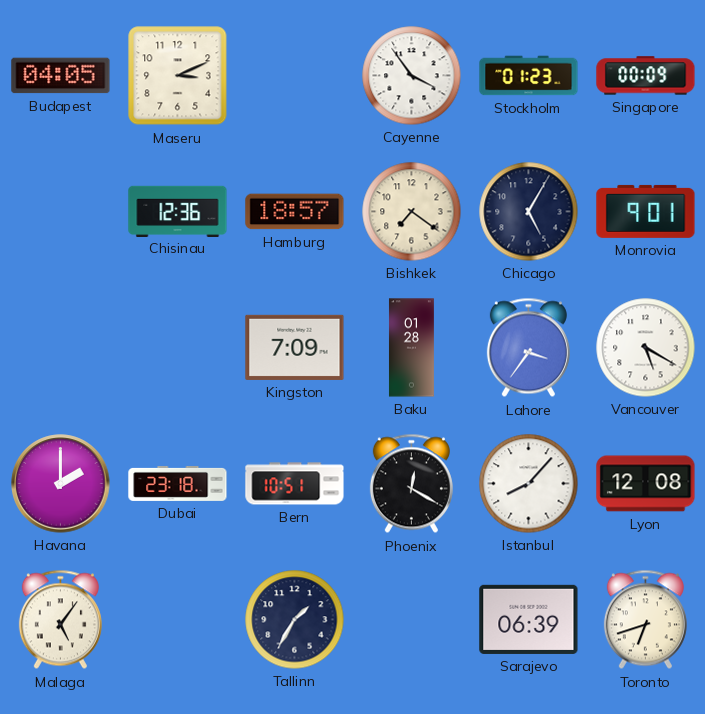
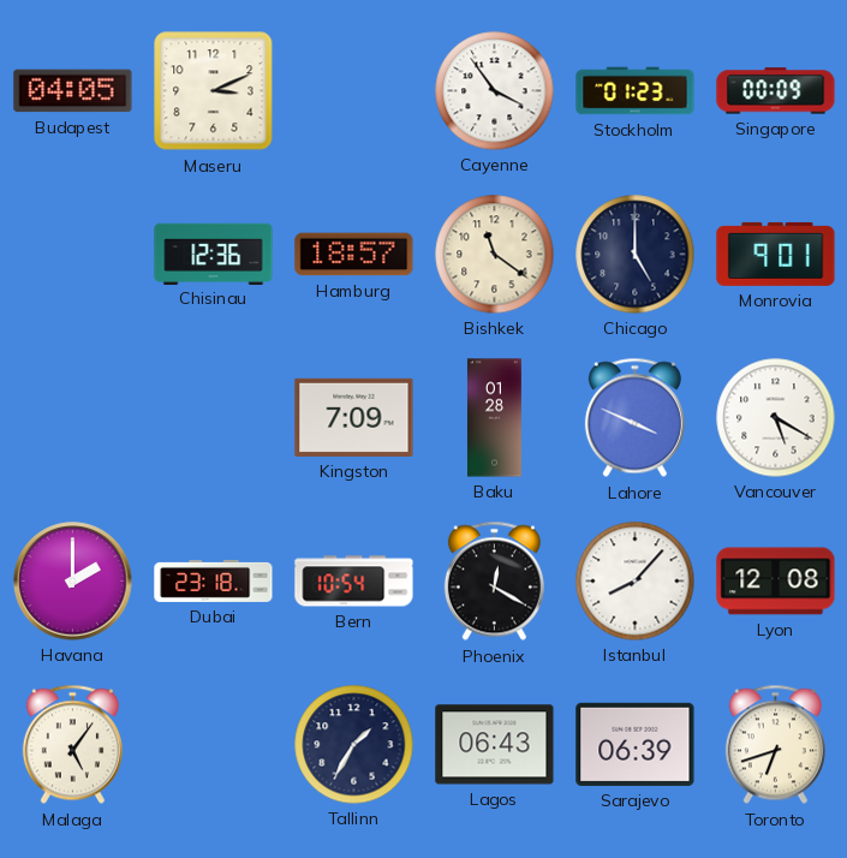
Bishkek: 7:21 -> 11:21
Chicago: 5:05 -> 5:00
Lahore: 3:36 -> 3:49
Bern: 10:51 -> 10:54
Lagos: none -> 06:43
